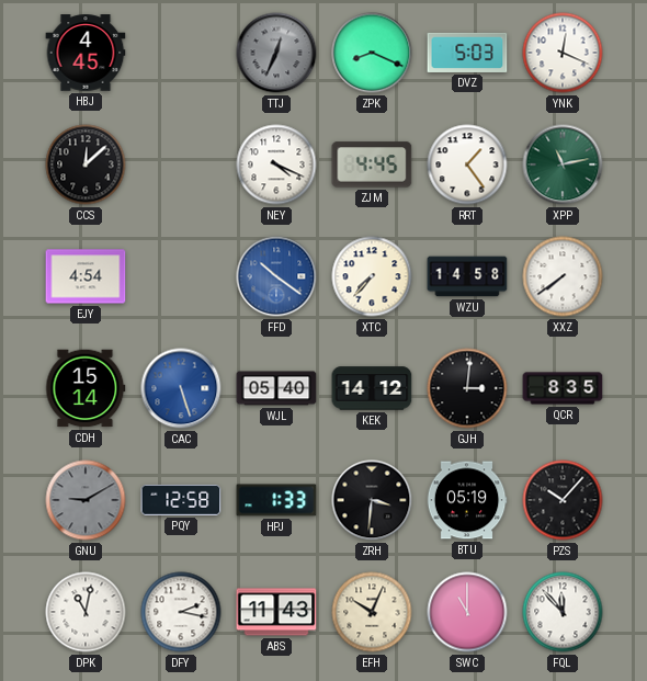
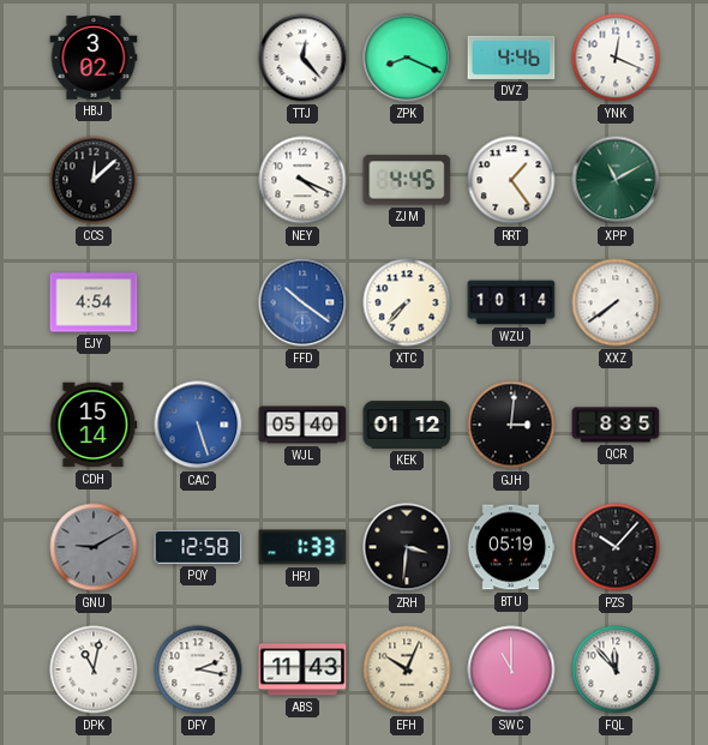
HBJ: 4:45 -> 3:02
TTJ: 12:34 -> 12:23
TTJ dial: grey -> white
DVZ: 5:03 -> 4:46
XPP: 11:13 -> 11:10
WZU: 14:58 -> 10:14
KEK: 14:12 -> 01:12
